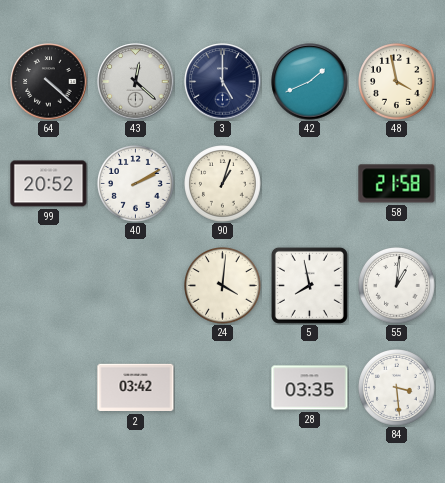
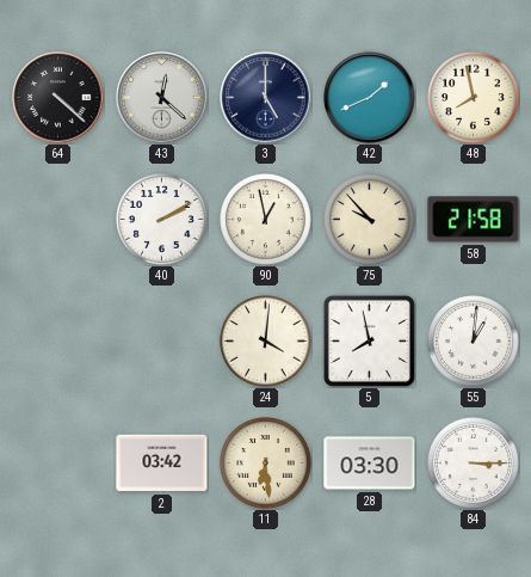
48: 3:58 -> 7:58
99: 20:52 -> none
90: 1:03 -> 12:58
75: none -> 9:53
11: none -> 6:29
28: 03:35 -> 03:30
84: 3:29 -> 3:15
